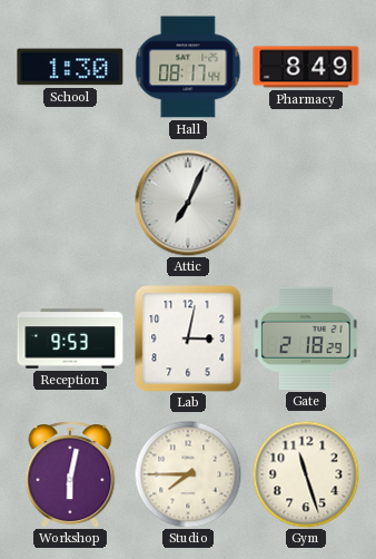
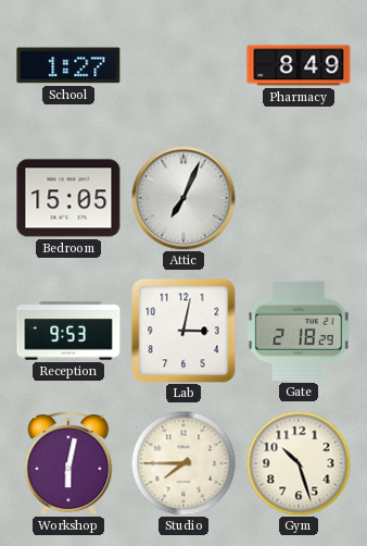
School: 1:30 -> 1:27
Hall: 08:17 -> none
Bedroom: none -> 15:05
Gym: 11:27 -> 10:27
